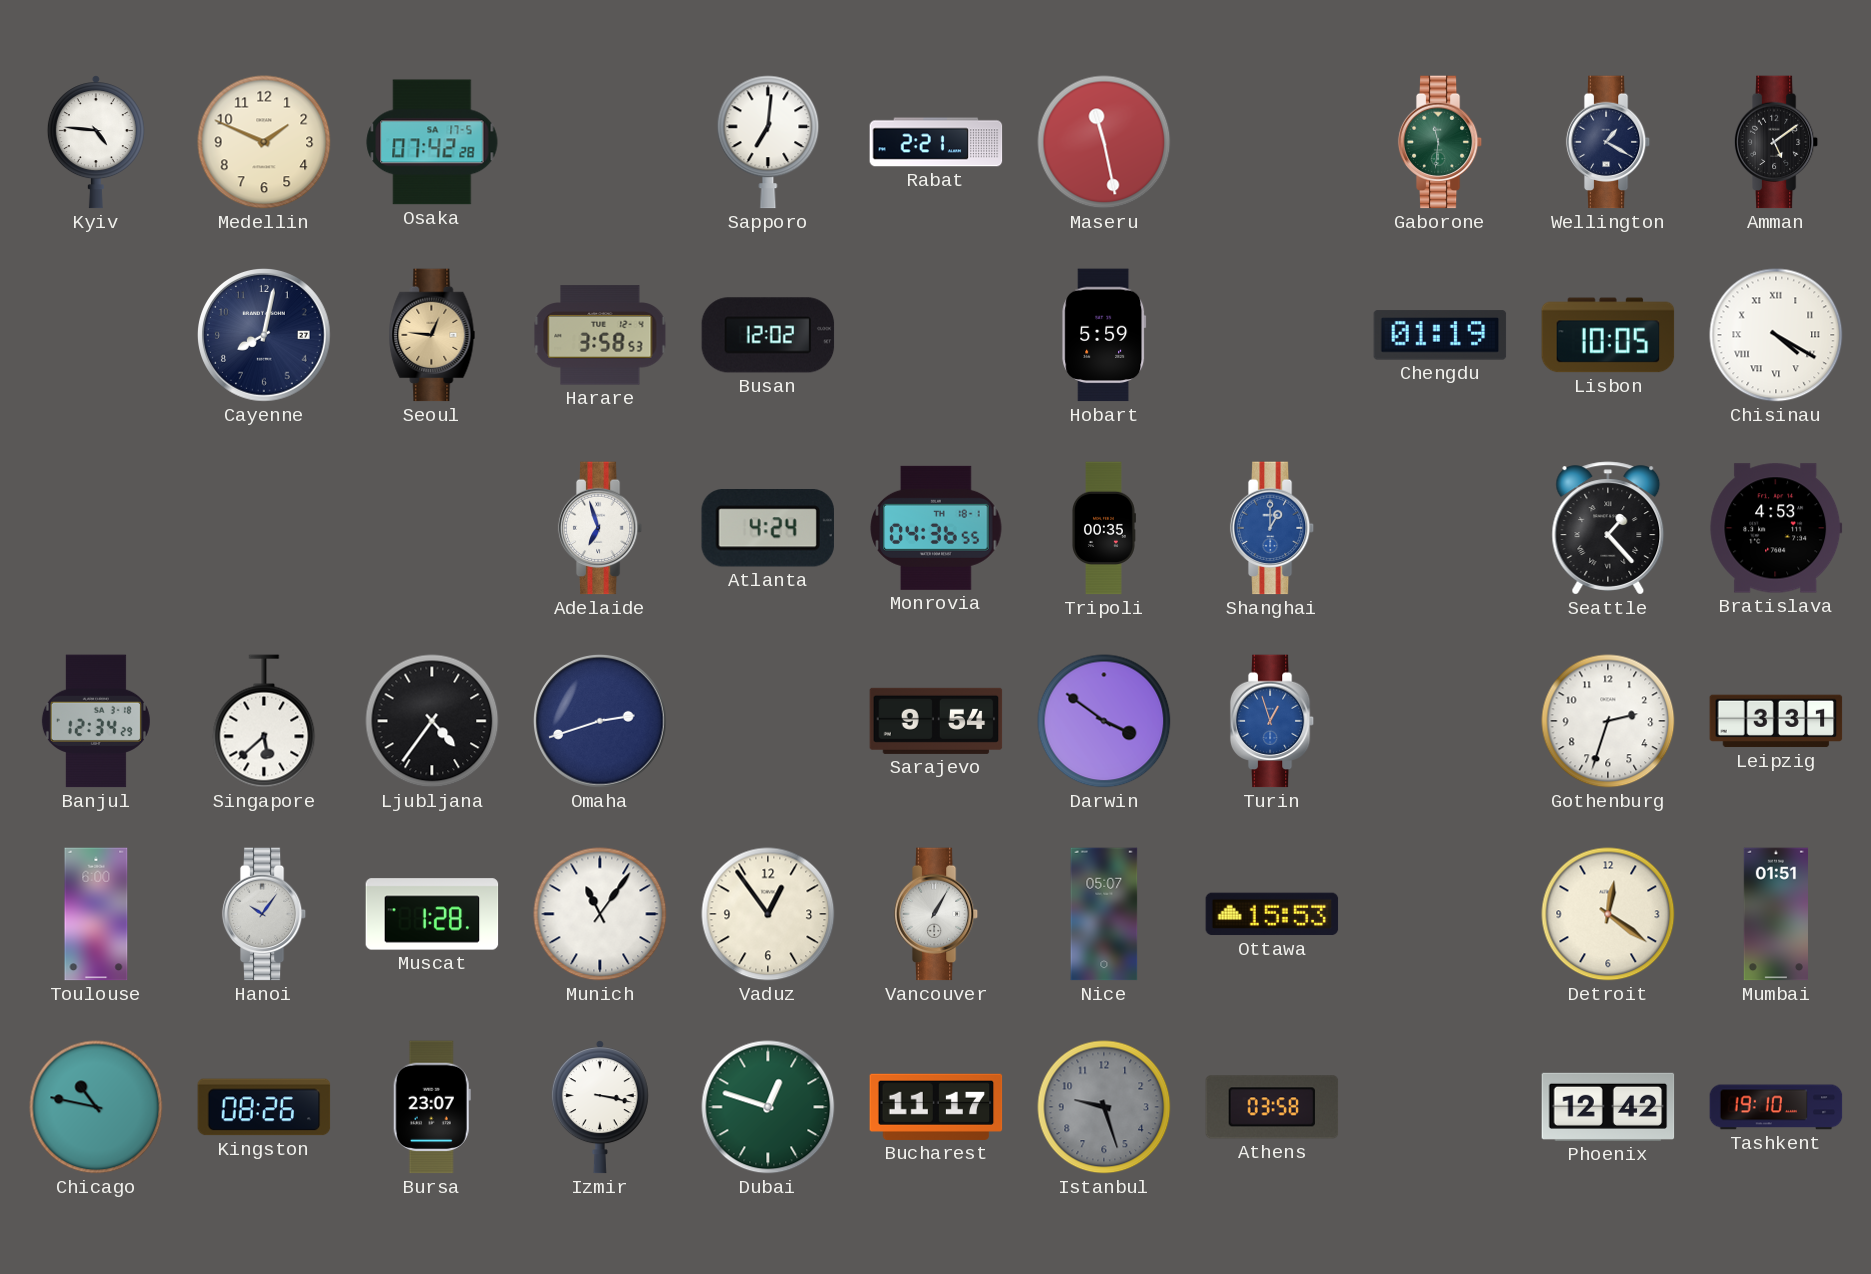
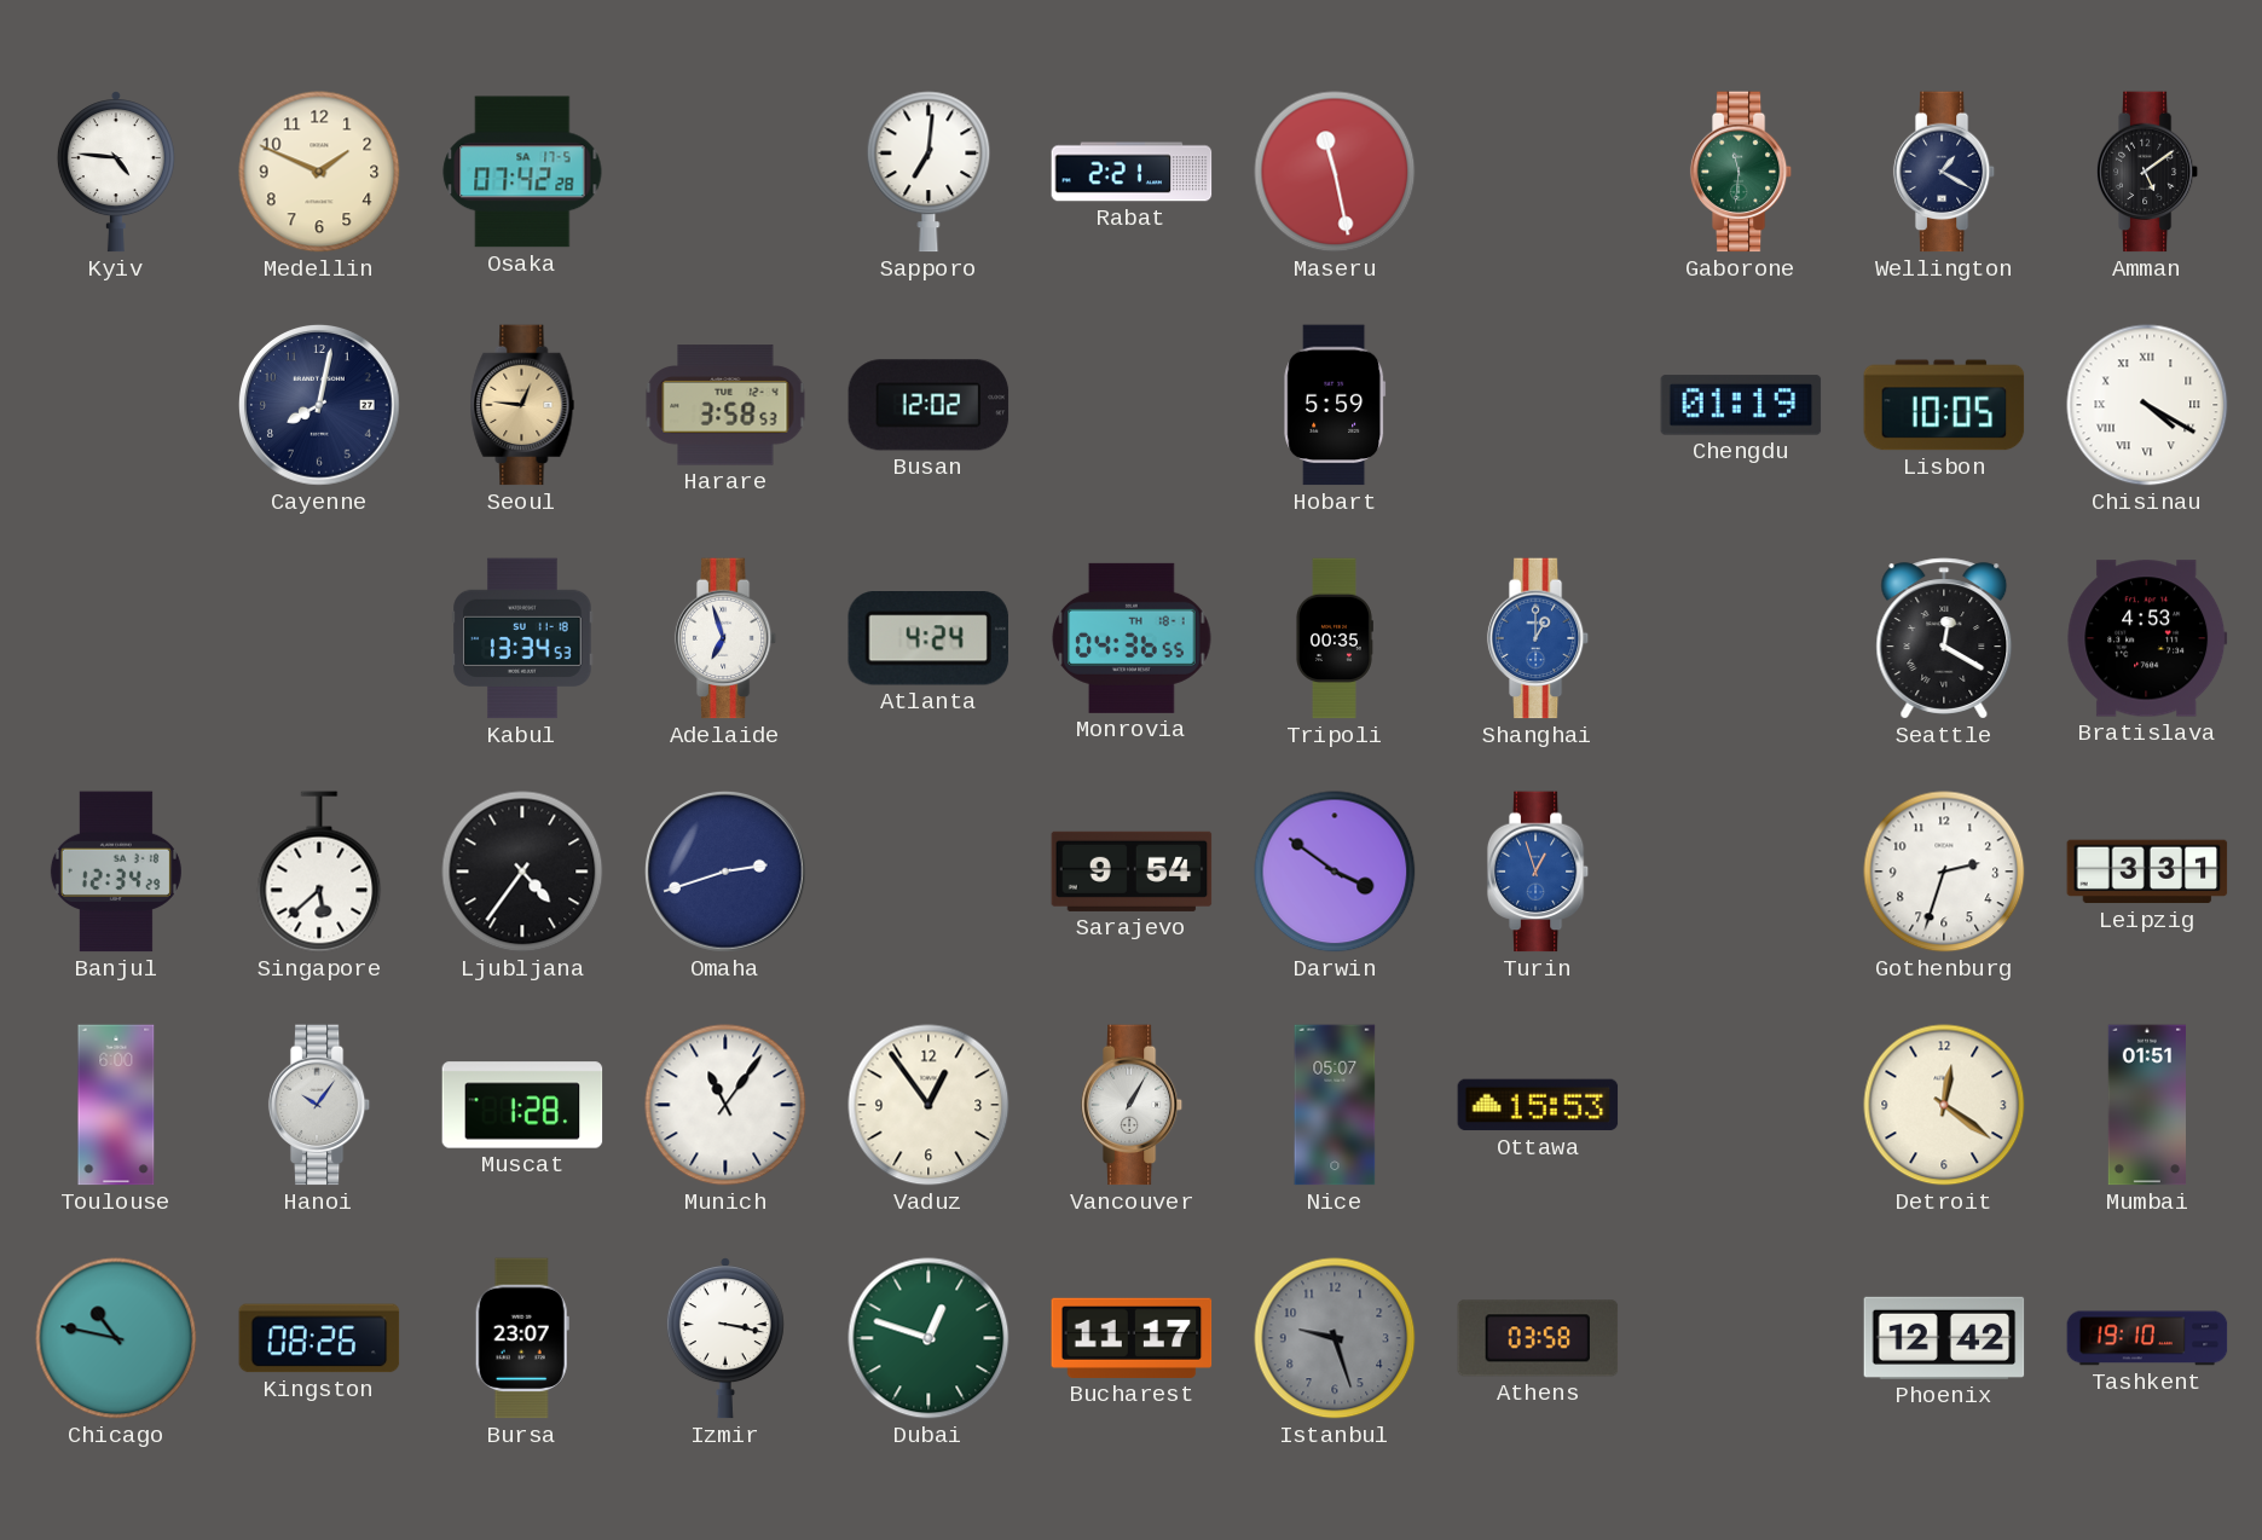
Kabul: none -> 13:34
Seattle: 1:23 -> 12:20
